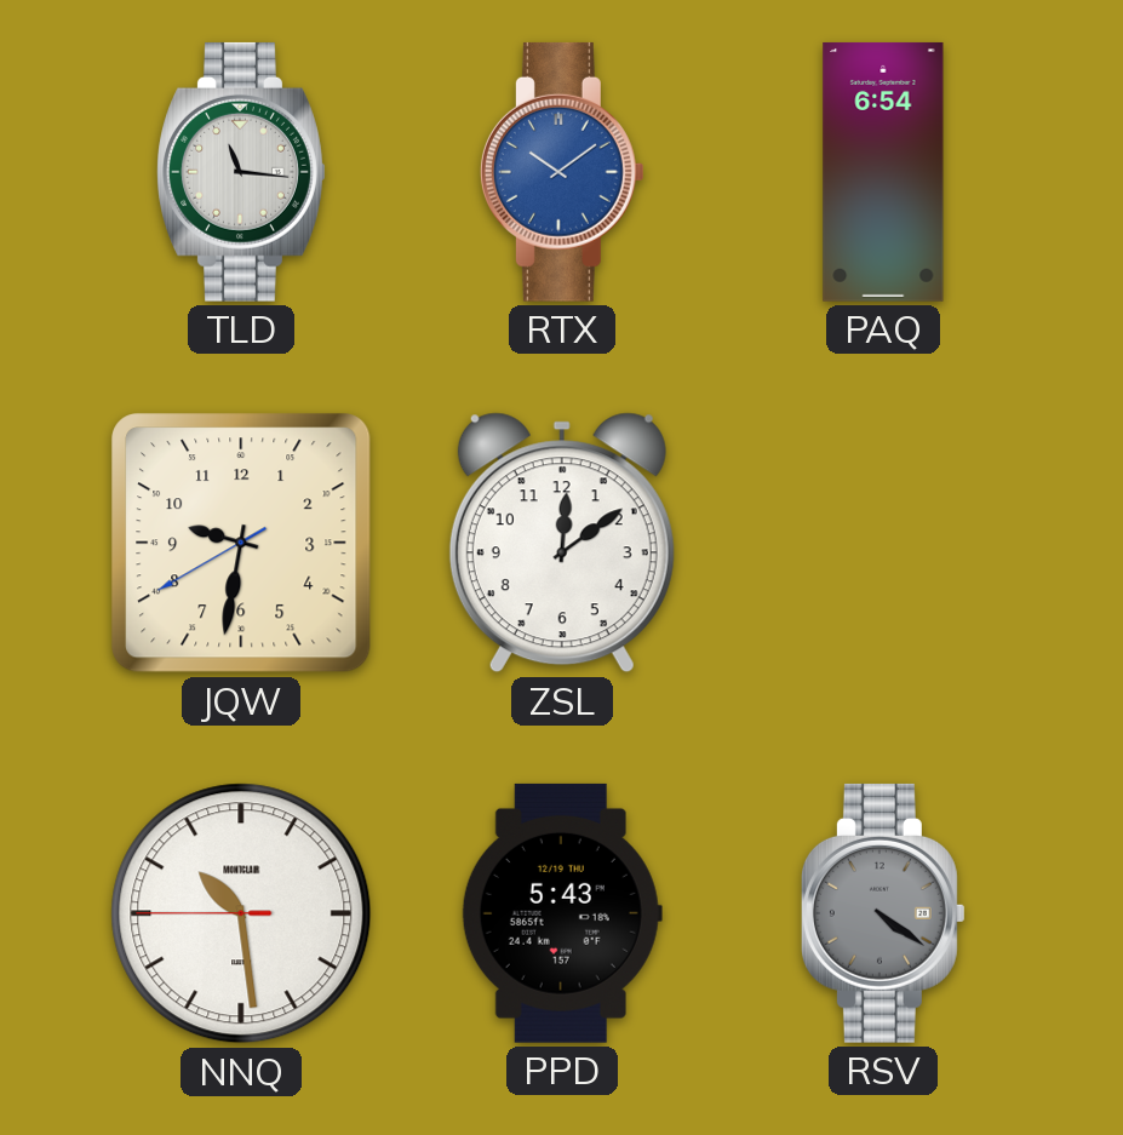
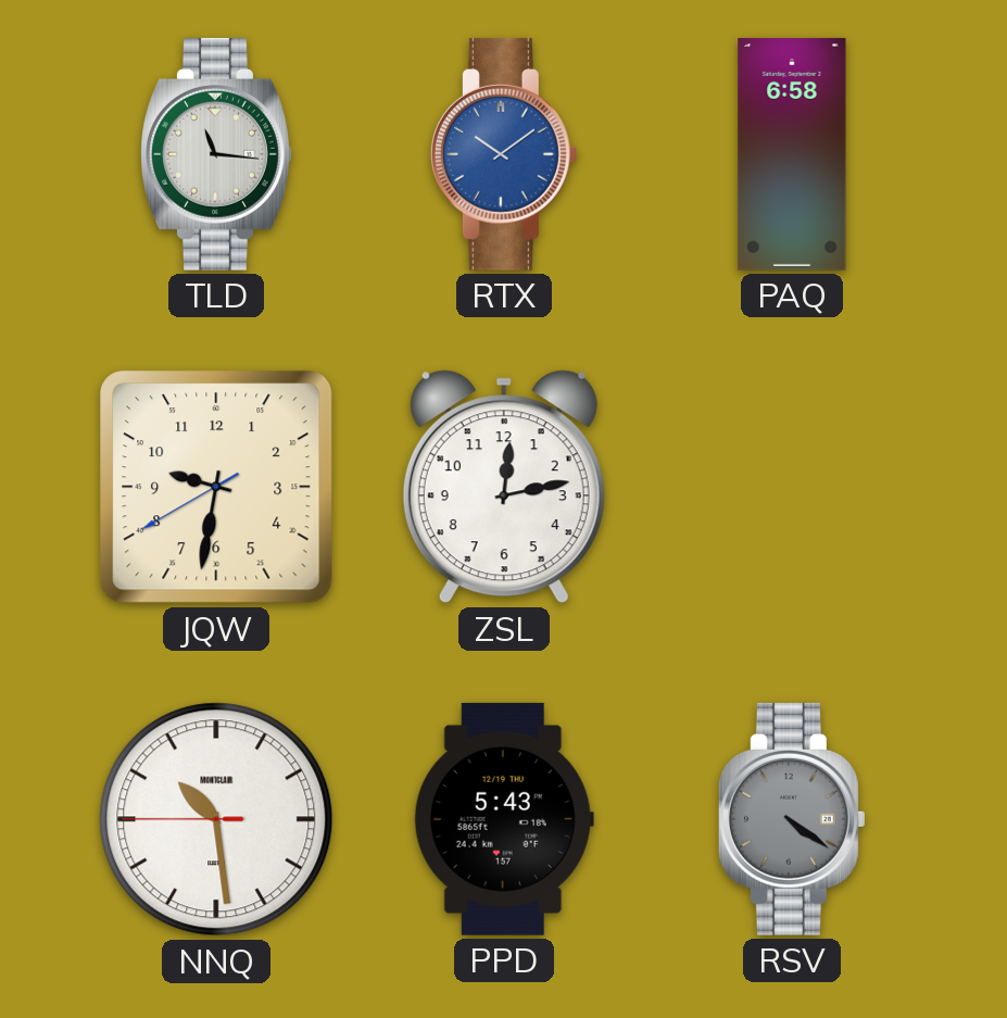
PAQ: 6:54 -> 6:58
ZSL: 12:09 -> 12:13
